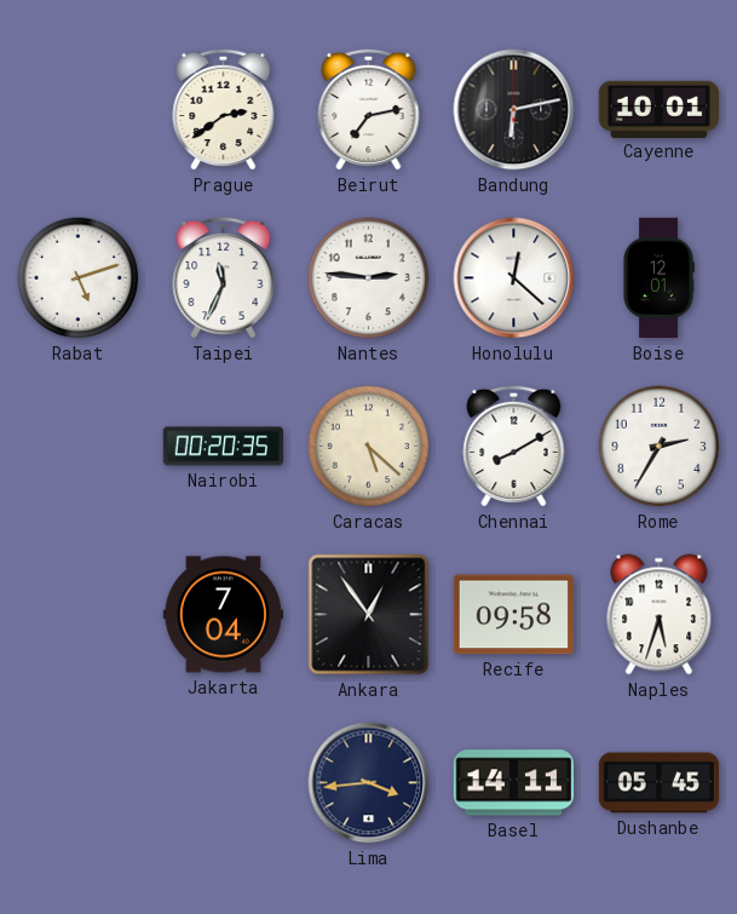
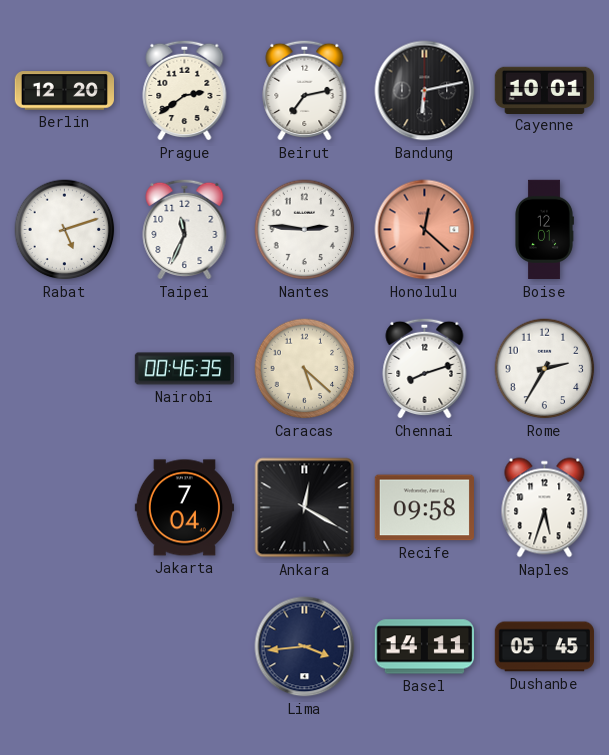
Berlin: none -> 12:20
Honolulu dial: white -> salmon
Nairobi: 00:20 -> 00:46
Chennai: 8:10 -> 8:12
Ankara: 12:54 -> 12:20
